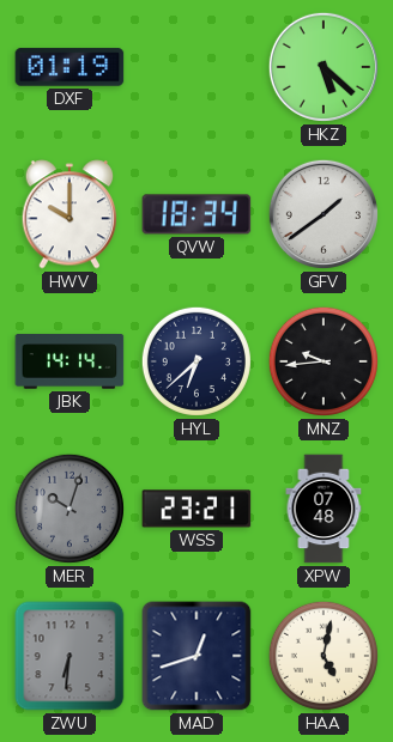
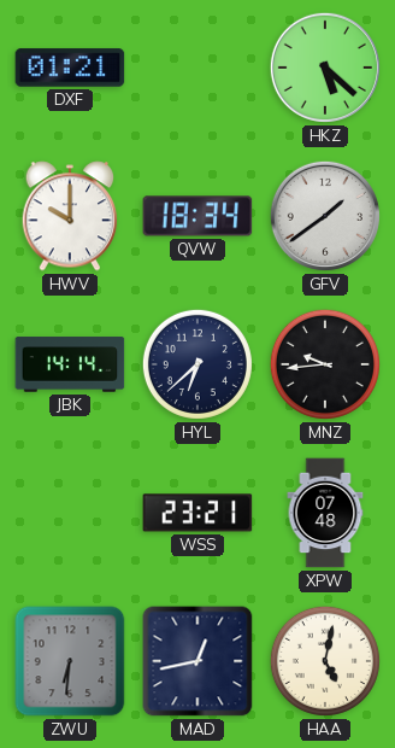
DXF: 01:19 -> 01:21
MER: 10:03 -> none
MAD: 12:42 -> 12:43
